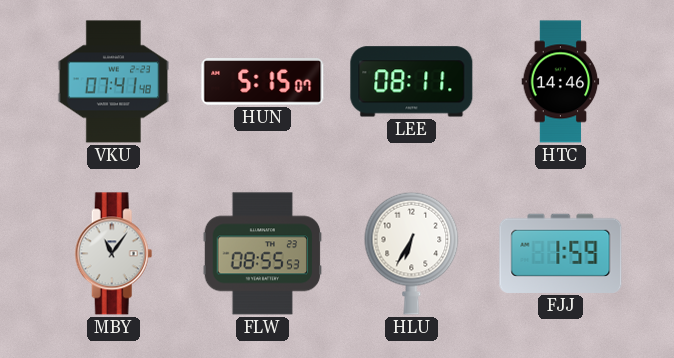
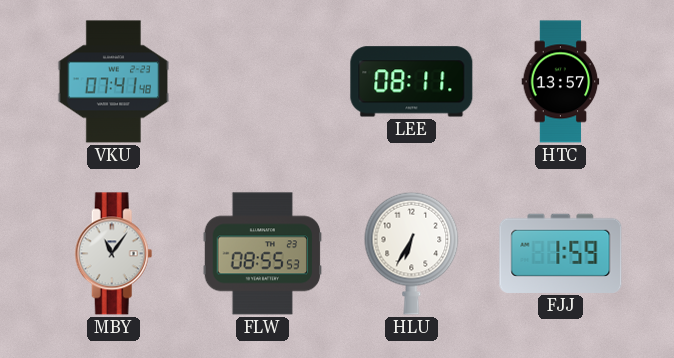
HUN: 5:15 -> none
HTC: 14:46 -> 13:57
